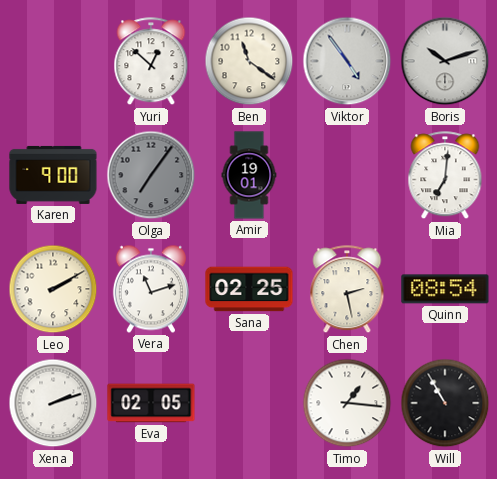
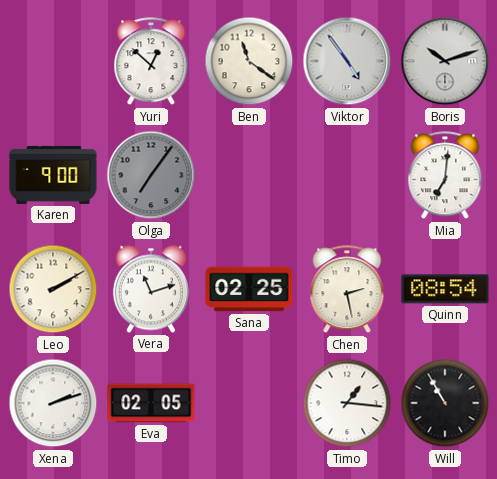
Amir: 19:01 -> none
